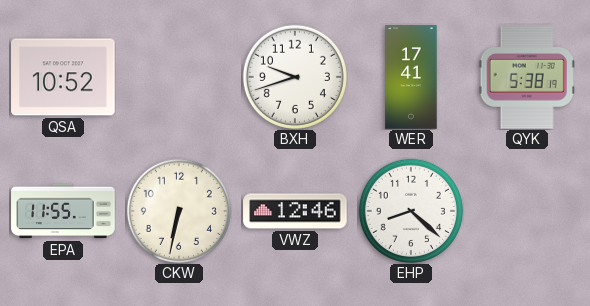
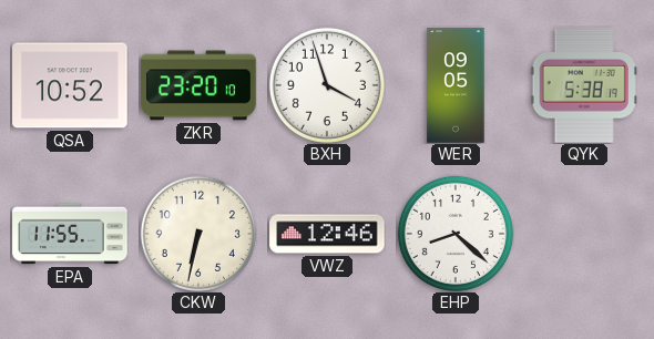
ZKR: none -> 23:20
BXH: 9:42 -> 3:57
WER: 17:41 -> 09:05
